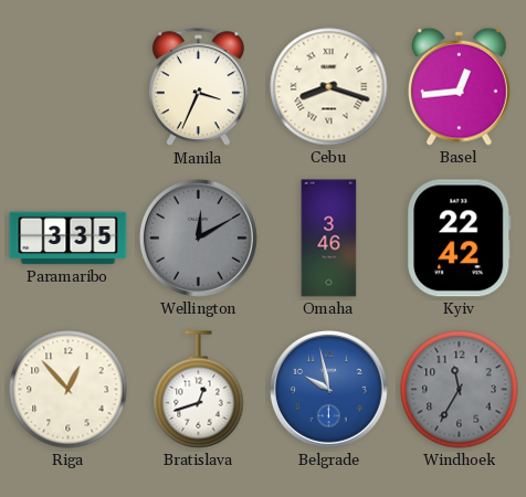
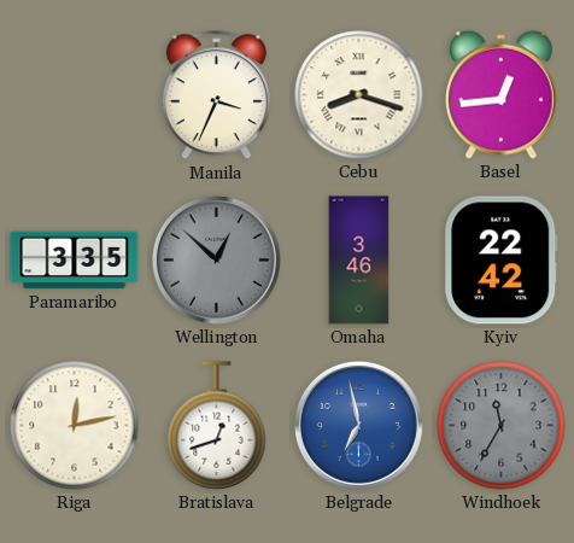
Wellington: 12:10 -> 12:52
Riga: 12:53 -> 12:13
Belgrade: 9:58 -> 6:58
